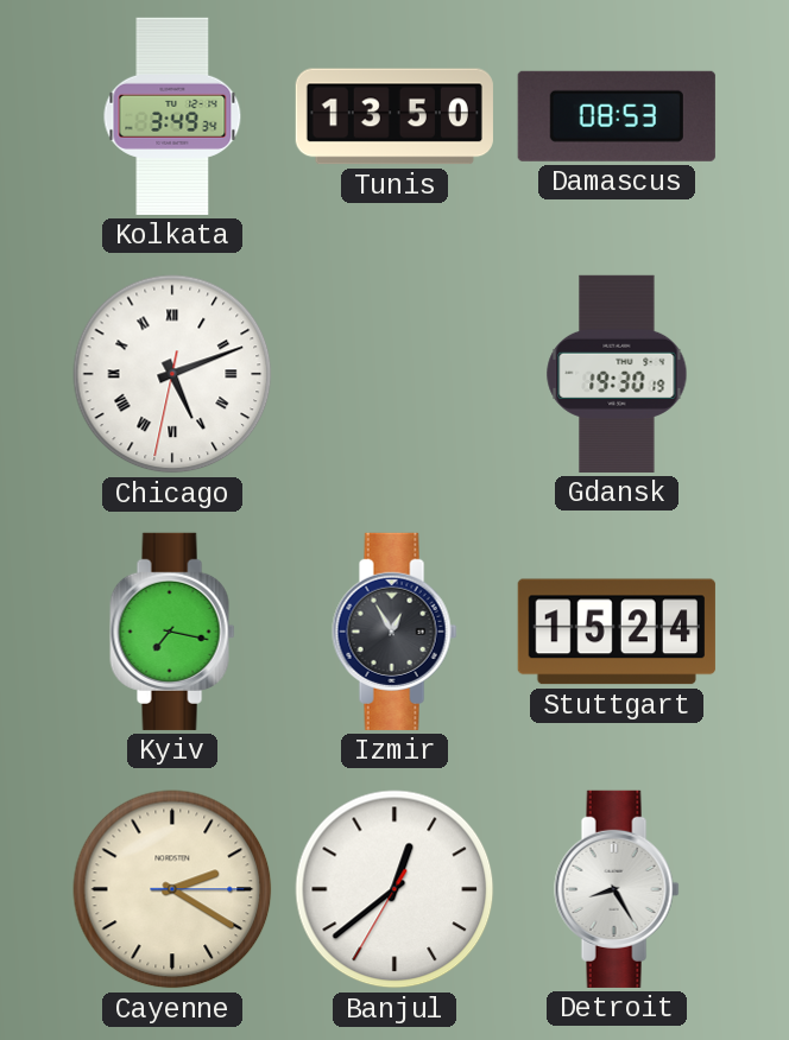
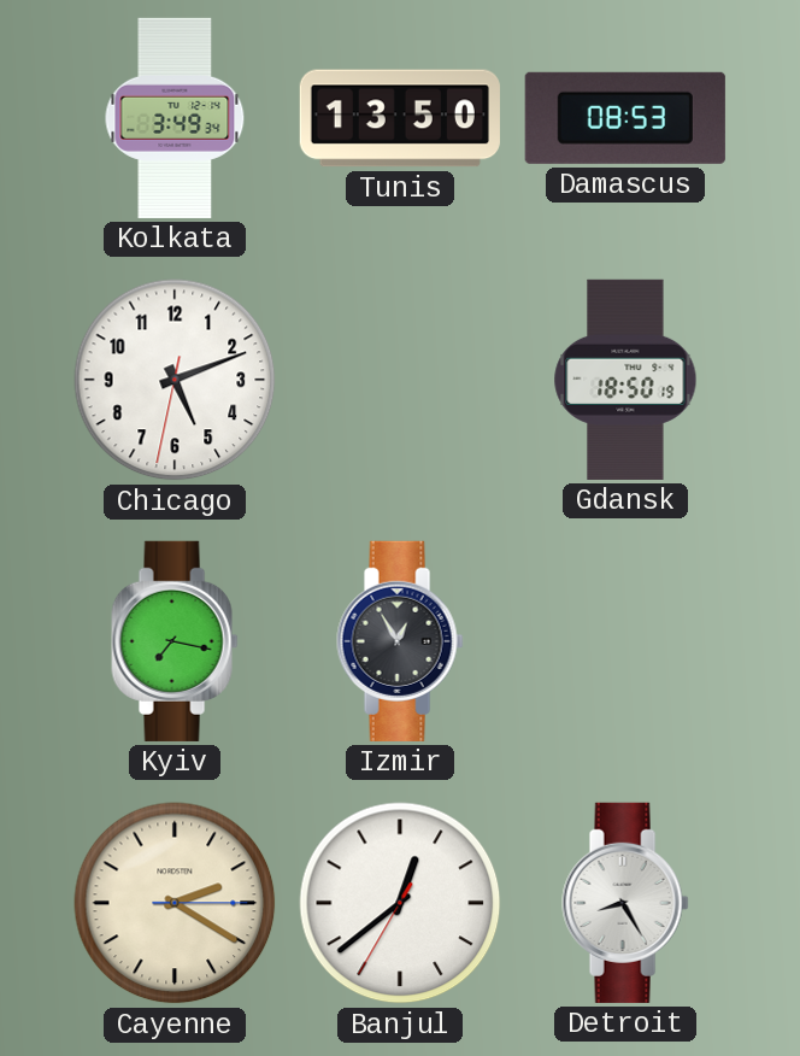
Chicago numerals: Roman -> Arabic
Gdansk: 19:30 -> 18:50
Stuttgart: 15:24 -> none
